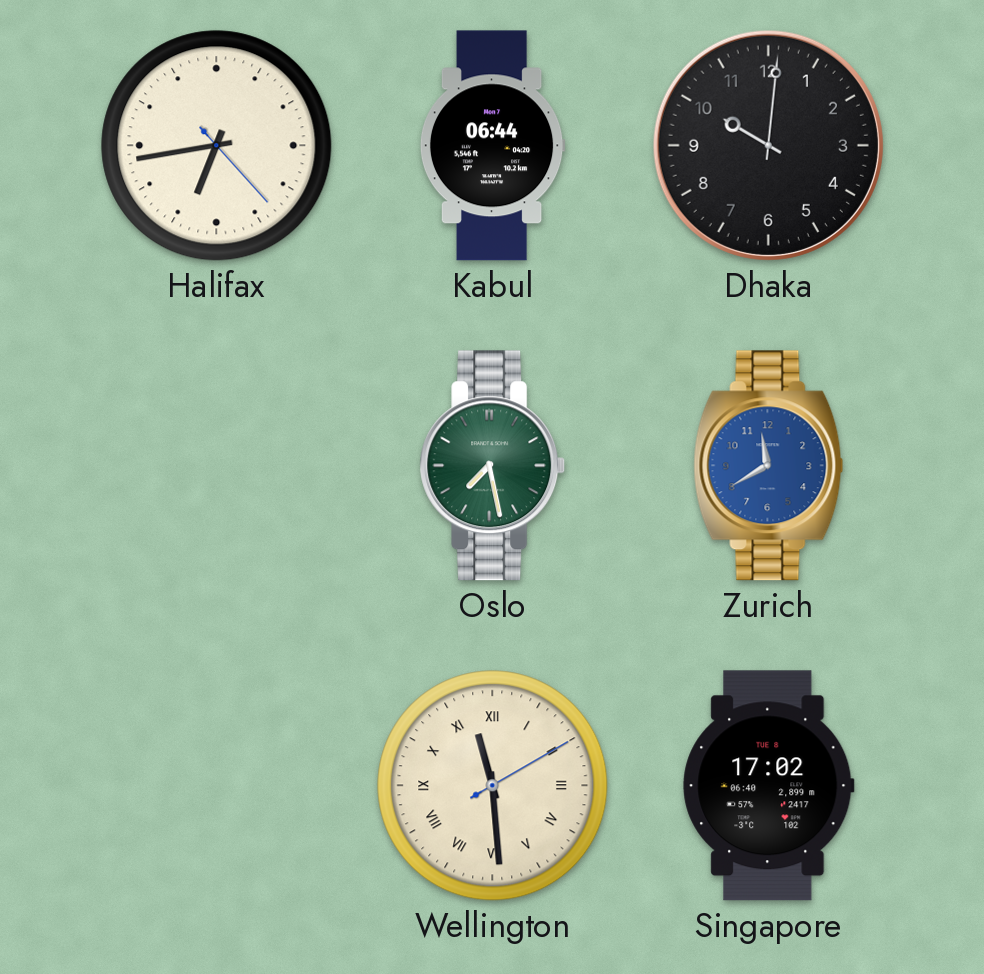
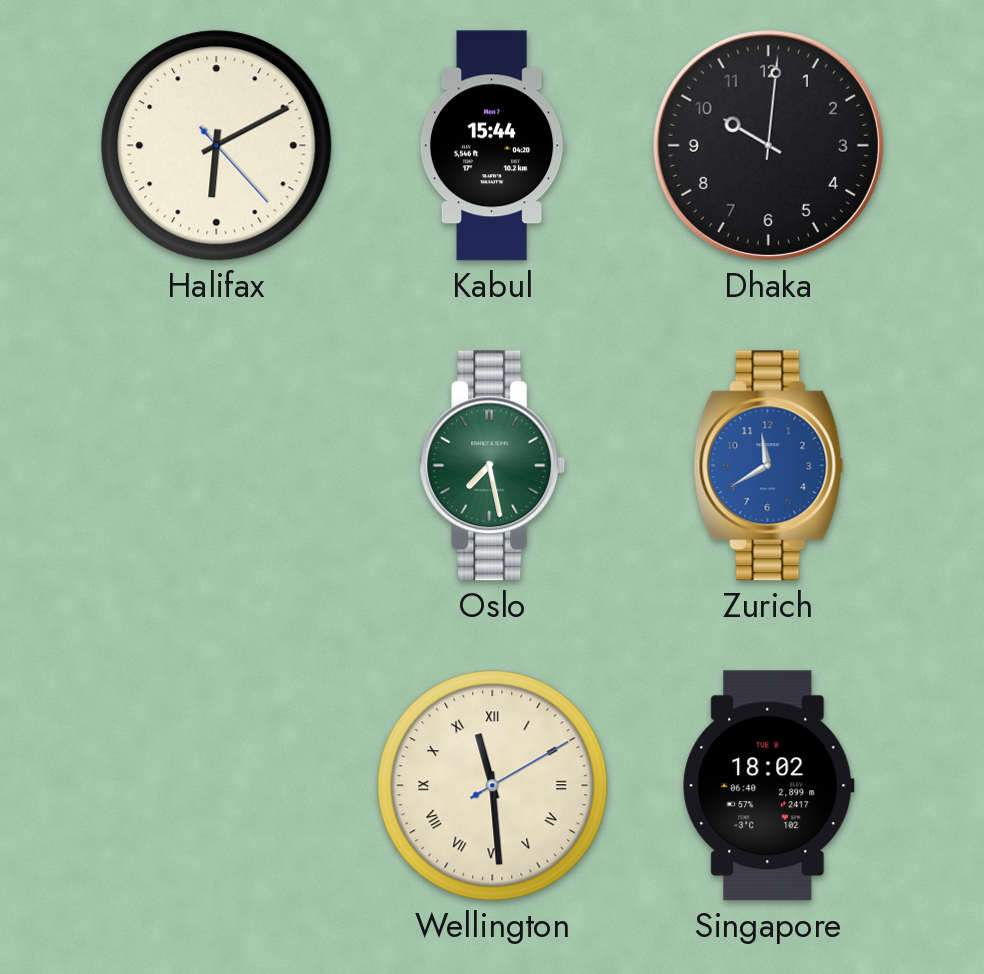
Halifax: 6:43 -> 6:10
Kabul: 06:44 -> 15:44
Singapore: 17:02 -> 18:02
